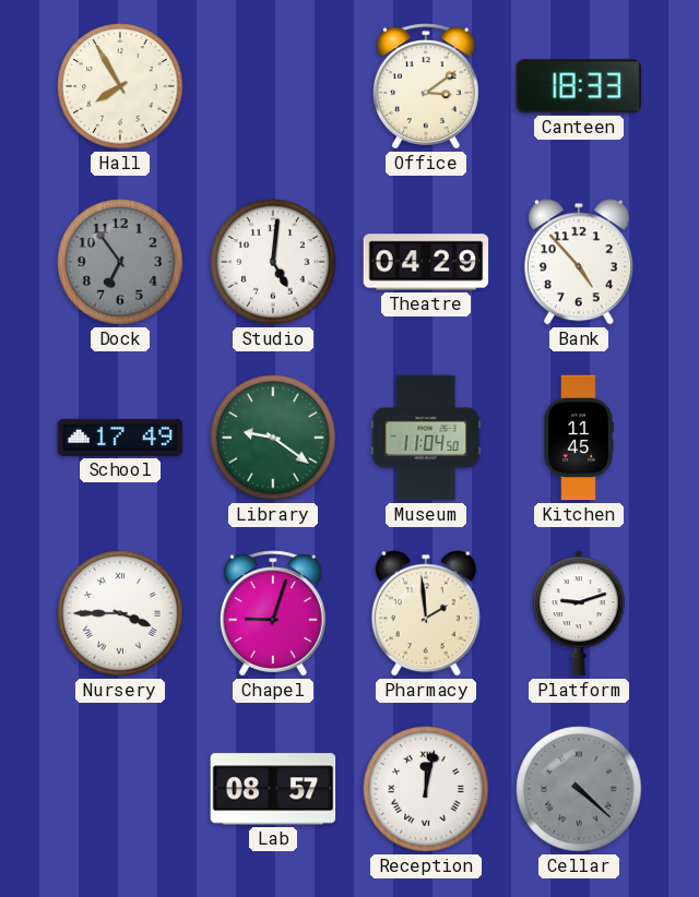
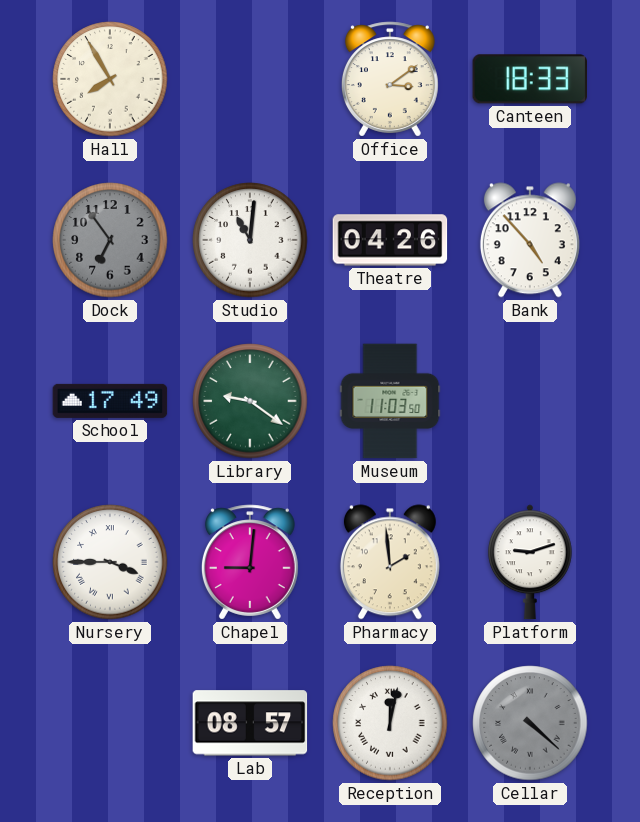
Studio: 5:01 -> 11:01
Theatre: 04:29 -> 04:26
Museum: 11:04 -> 11:03
Kitchen: 11:45 -> none
Chapel: 9:03 -> 9:01
